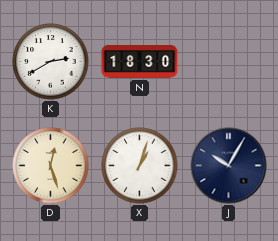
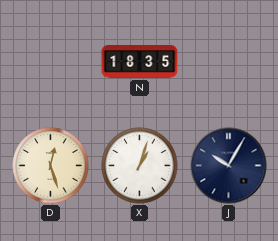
K: 2:40 -> none
N: 18:30 -> 18:35
